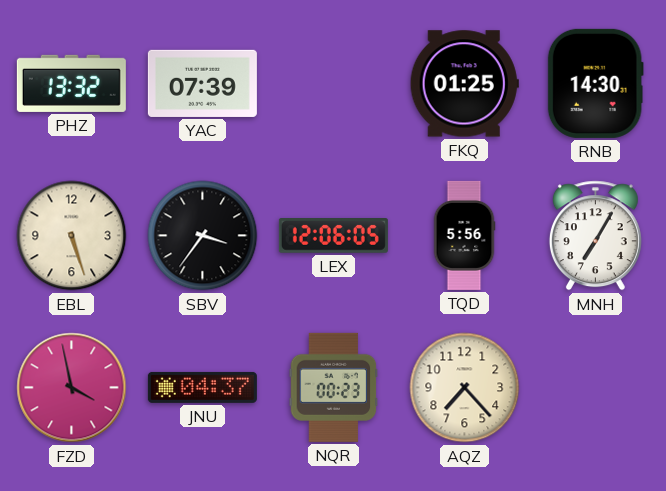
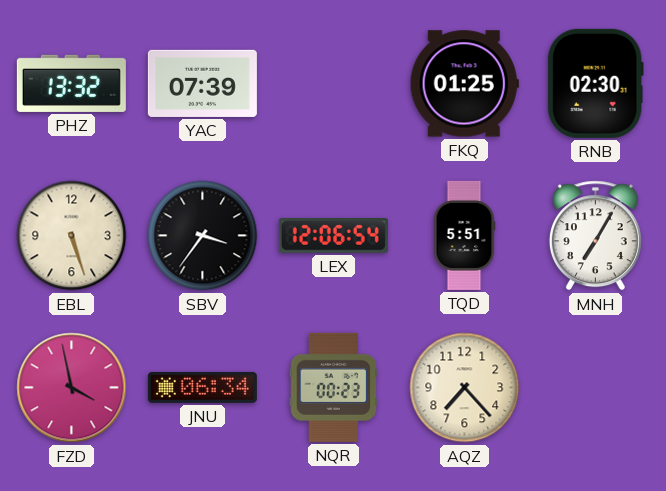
RNB: 14:30 -> 02:30
LEX: 12:06:05 -> 12:06:54
TQD: 5:56 -> 5:51
JNU: 04:37 -> 06:34
